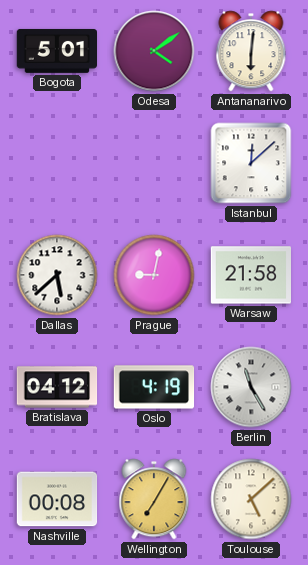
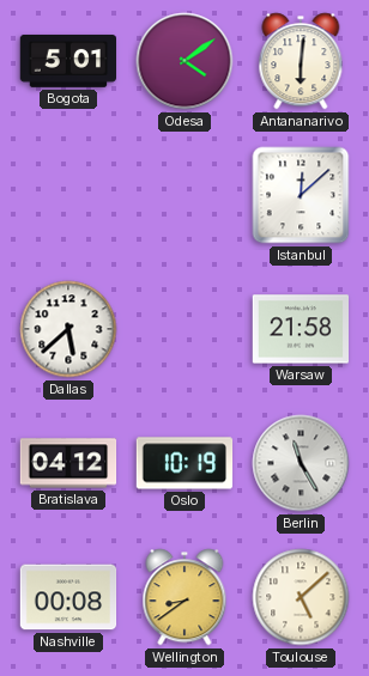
Prague: 9:02 -> none
Oslo: 4:19 -> 10:19
Wellington: 7:05 -> 8:39
